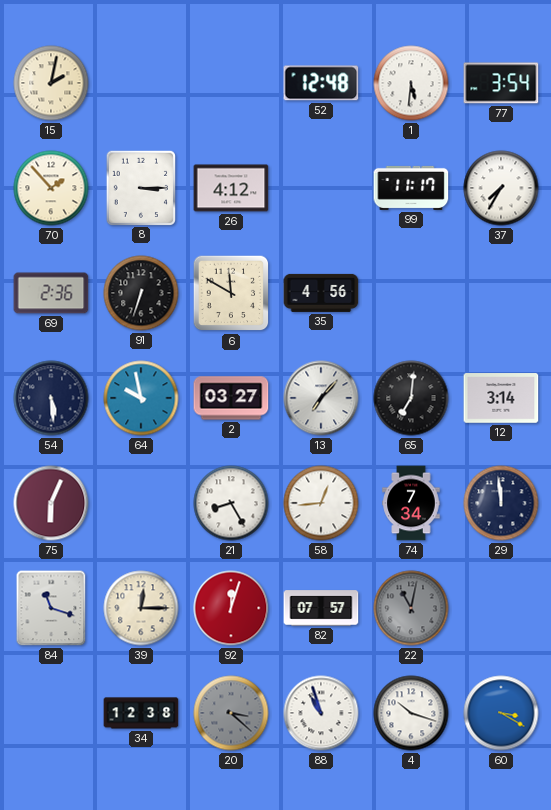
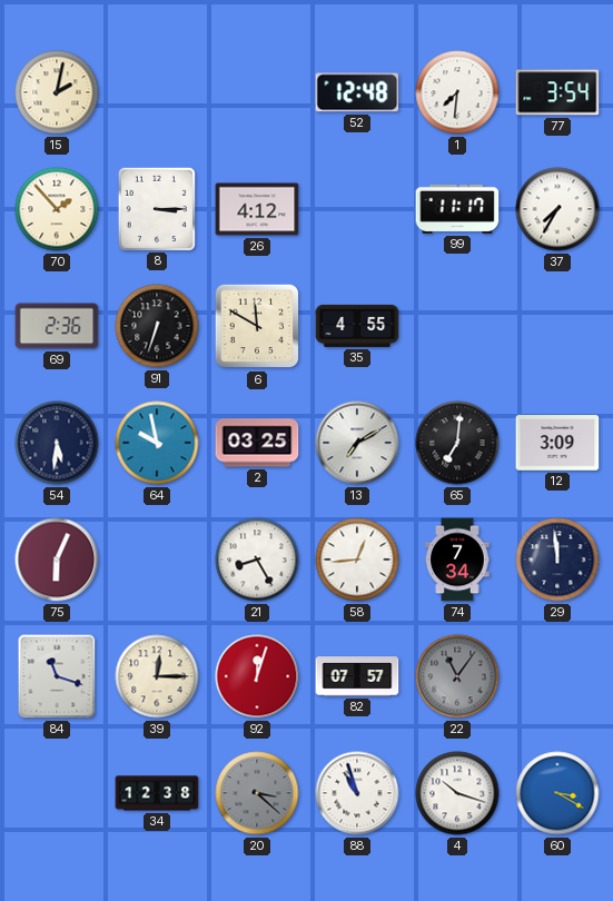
1: 5:31 -> 7:31
35: 4:56 -> 4:55
54: 5:29 -> 5:31
2: 03:27 -> 03:25
13: 7:07 -> 7:10
12: 3:14 -> 3:09
22: 11:02 -> 11:06
